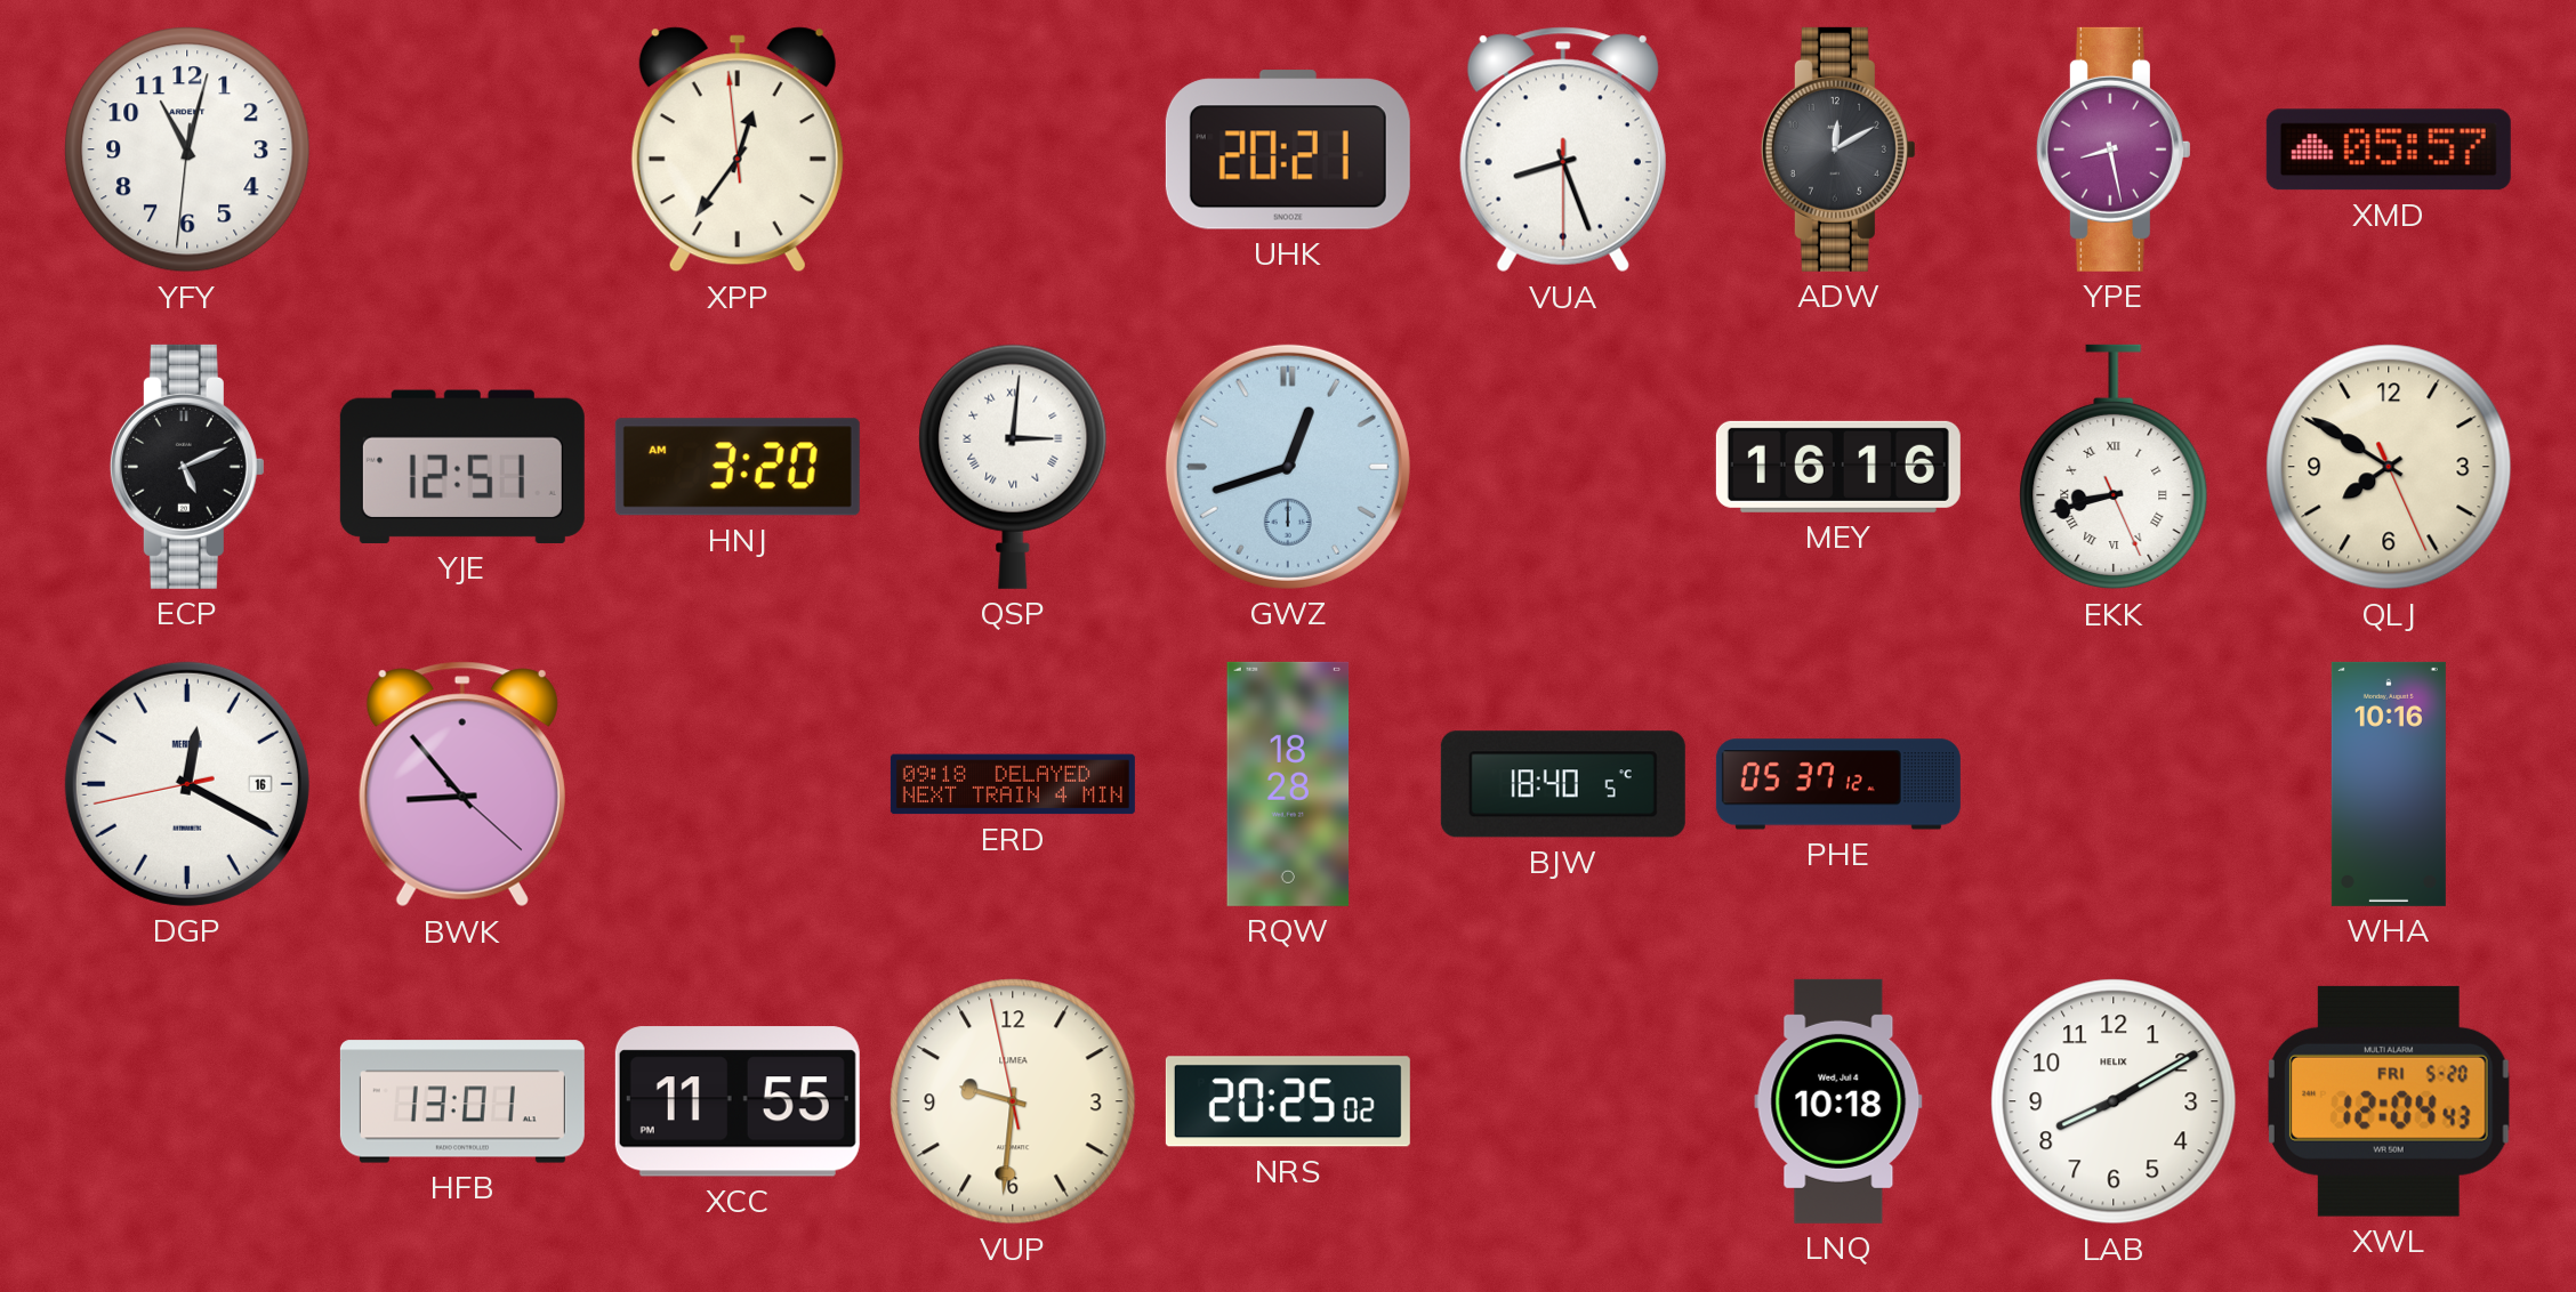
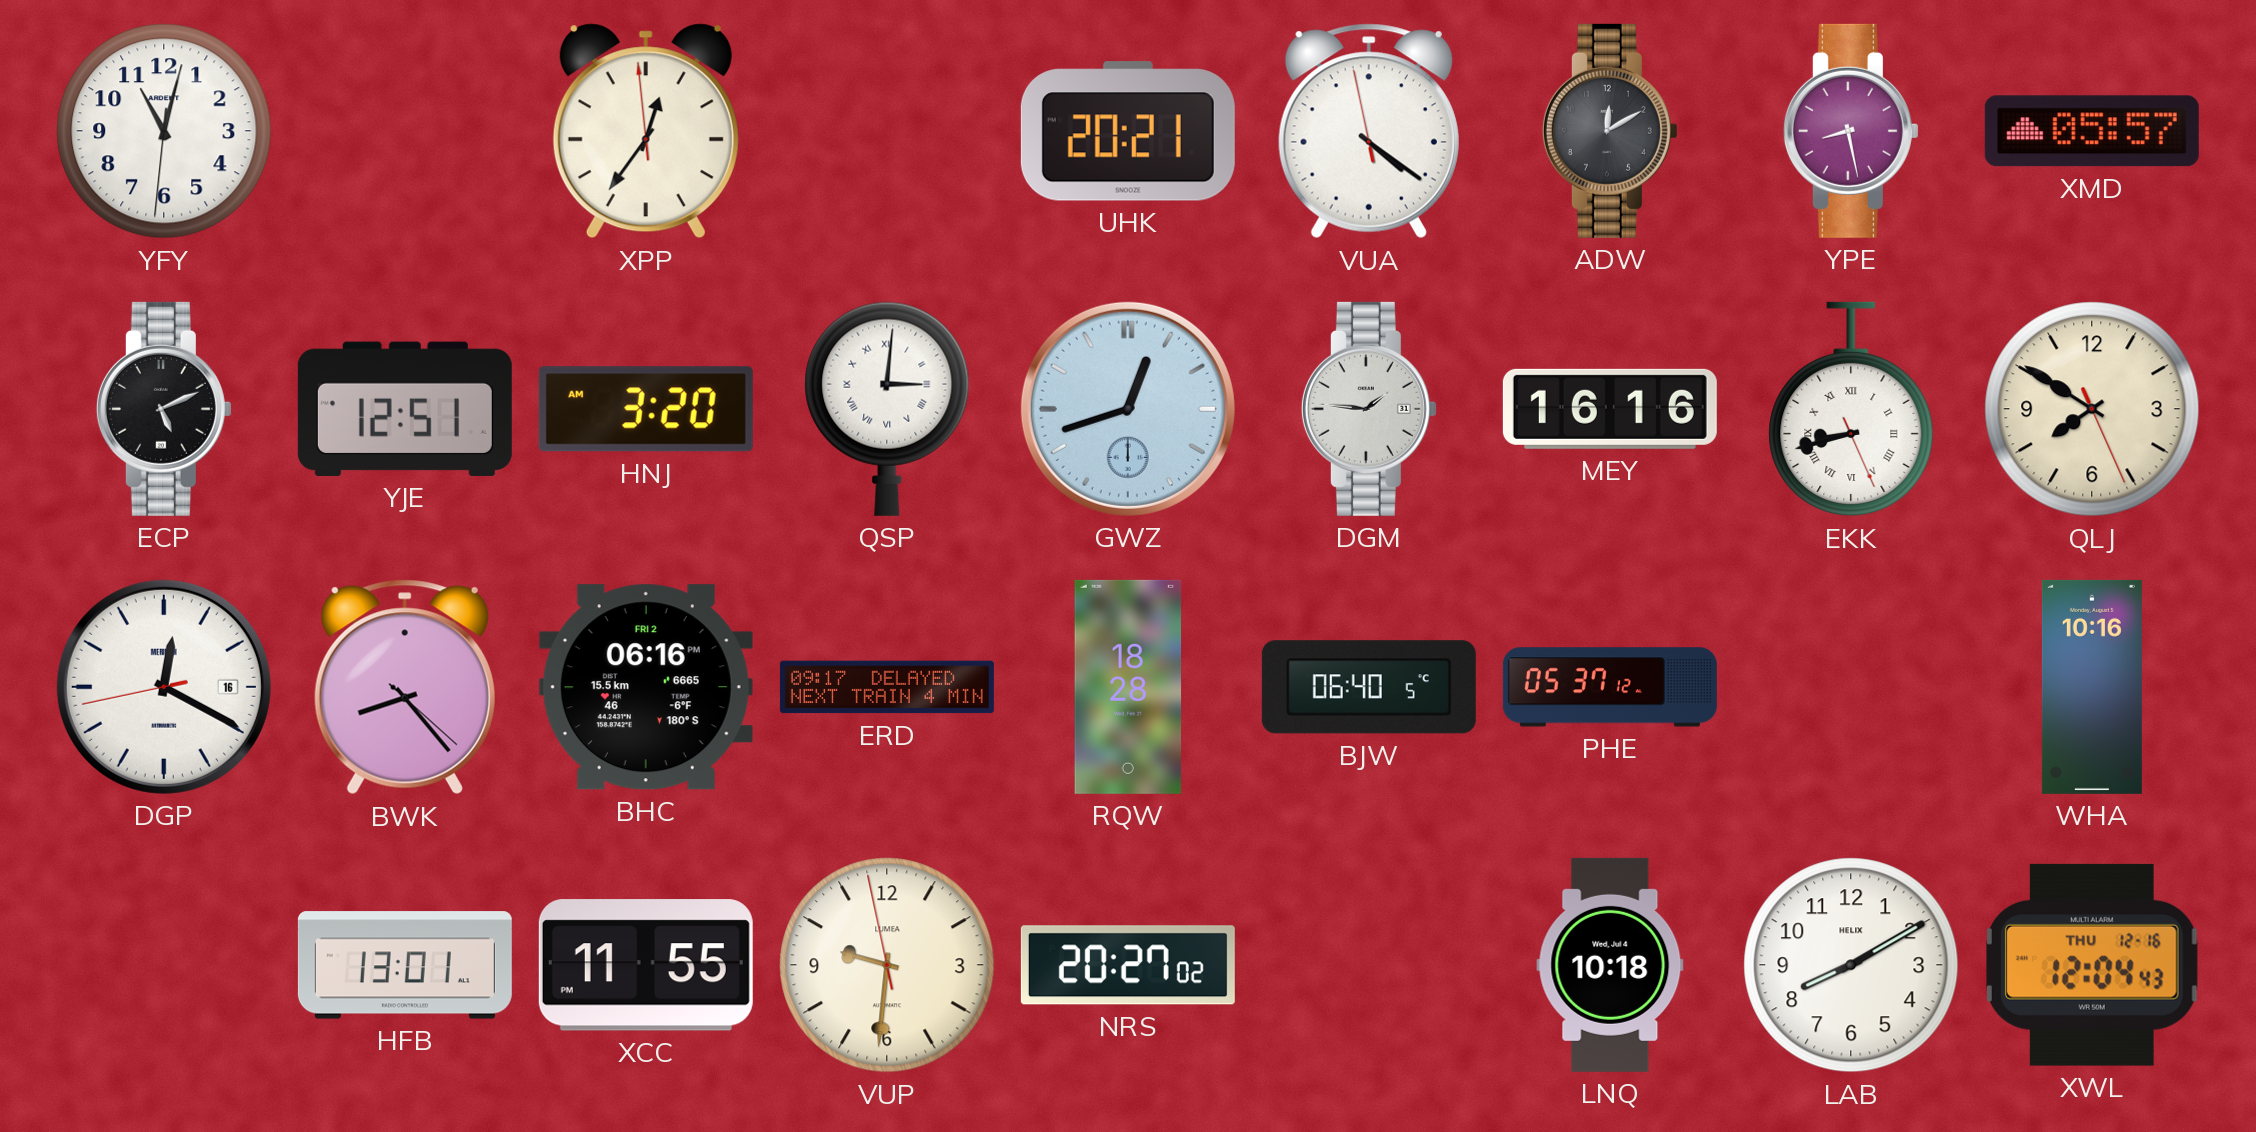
VUA: 8:26 -> 4:20
DGM: none -> 1:46
BWK: 8:53 -> 8:23
BHC: none -> 06:16
ERD: 09:18 -> 09:17
BJW: 18:40 -> 06:40
NRS: 20:25 -> 20:27
XWL date: FRI 5-20 -> THU 12-16
